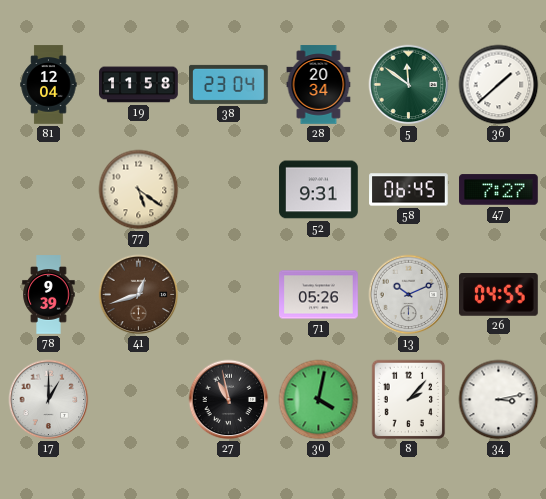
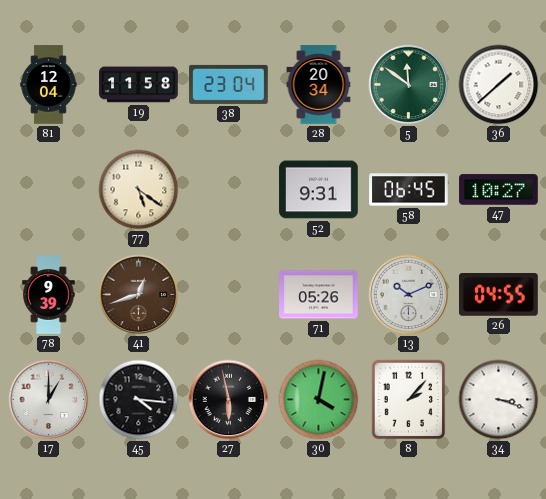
47: 7:27 -> 10:27
45: none -> 4:16
27: 10:58 -> 5:58
34: 3:13 -> 3:18
